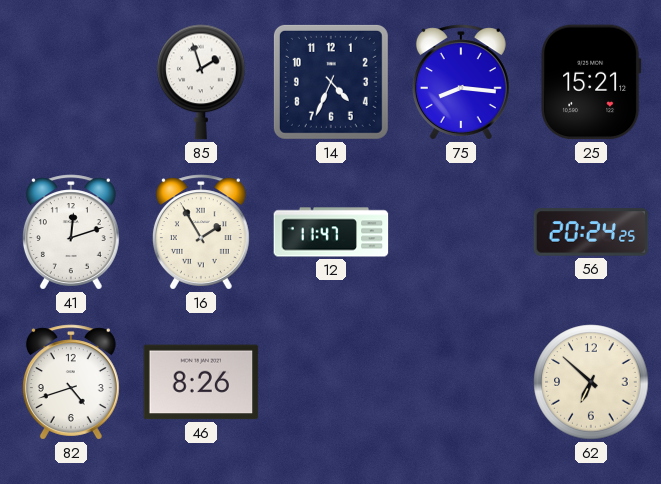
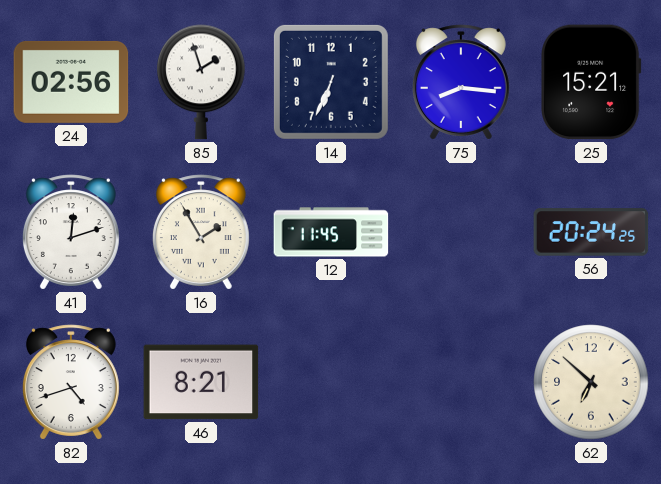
24: none -> 02:56
14: 4:34 -> 6:34
12: 11:47 -> 11:45
46: 8:26 -> 8:21
